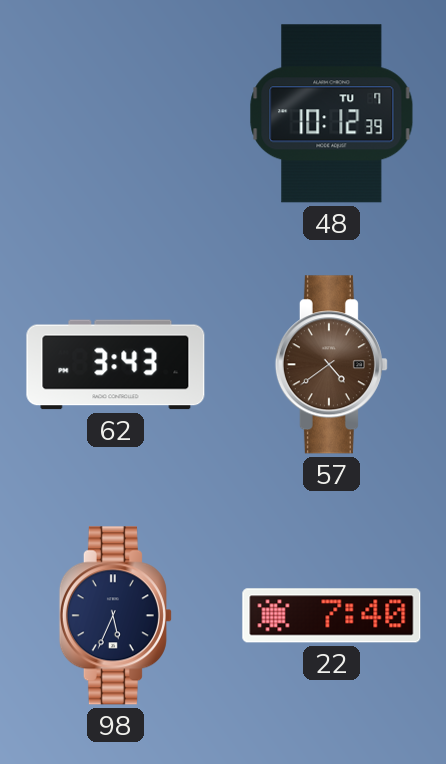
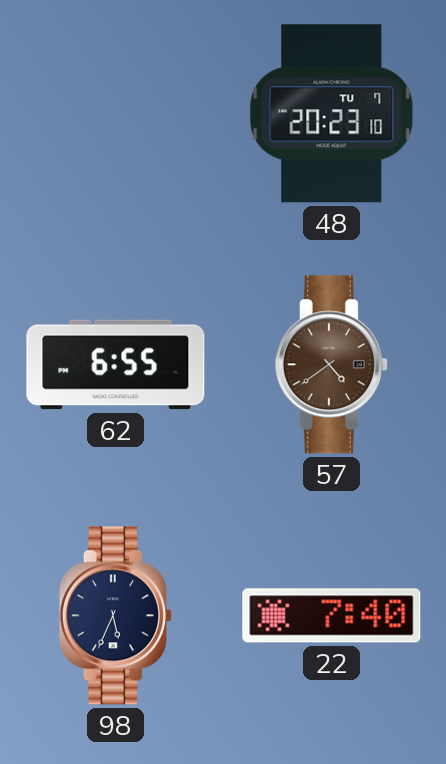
48: 10:12 -> 20:23
62: 3:43 -> 6:55
